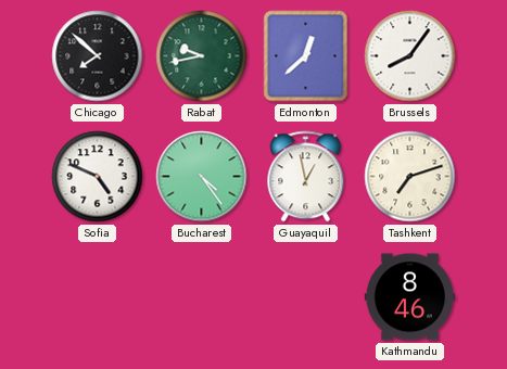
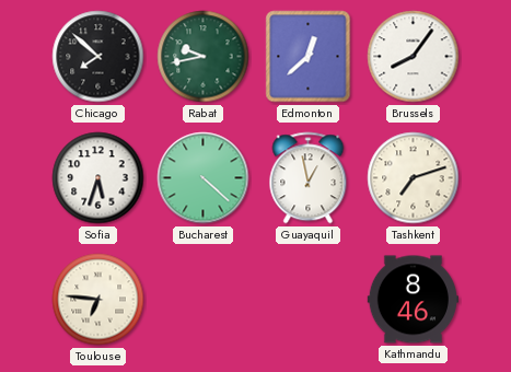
Sofia: 4:49 -> 5:33
Bucharest: 4:24 -> 4:22
Toulouse: none -> 6:46
